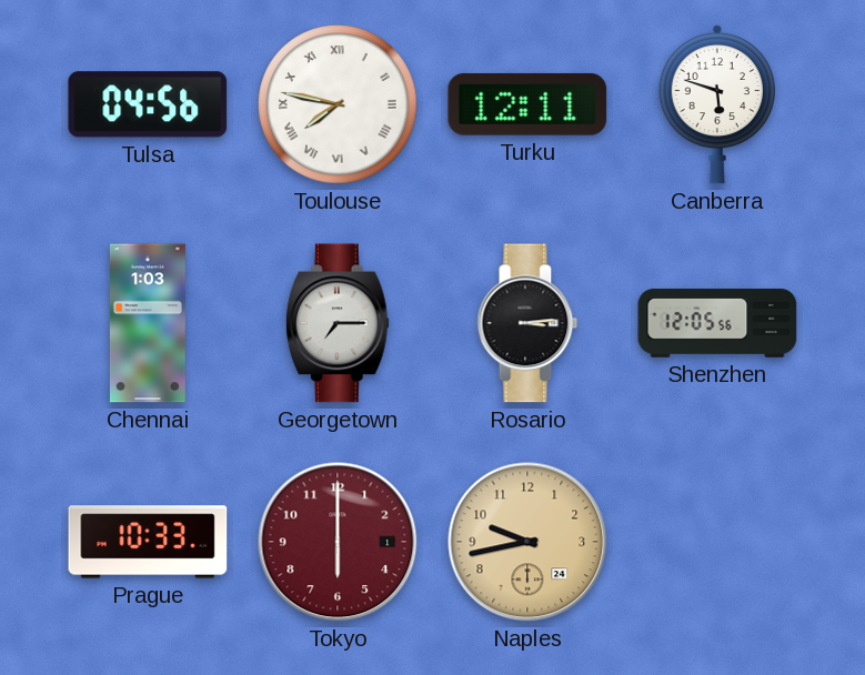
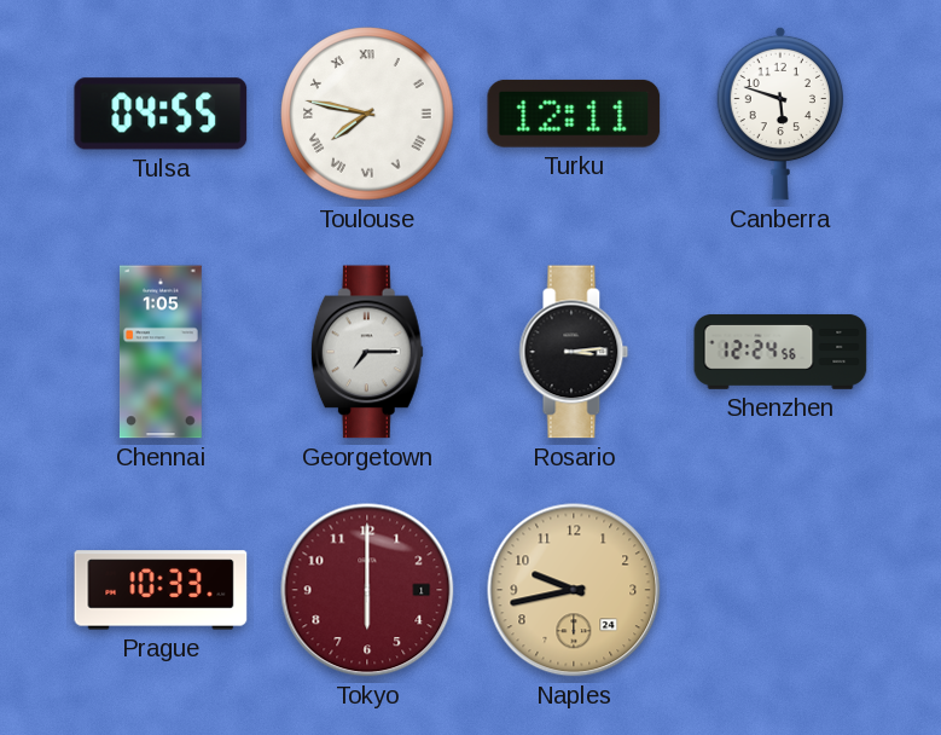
Tulsa: 04:56 -> 04:55
Chennai: 1:03 -> 1:05
Shenzhen: 12:05 -> 12:24
